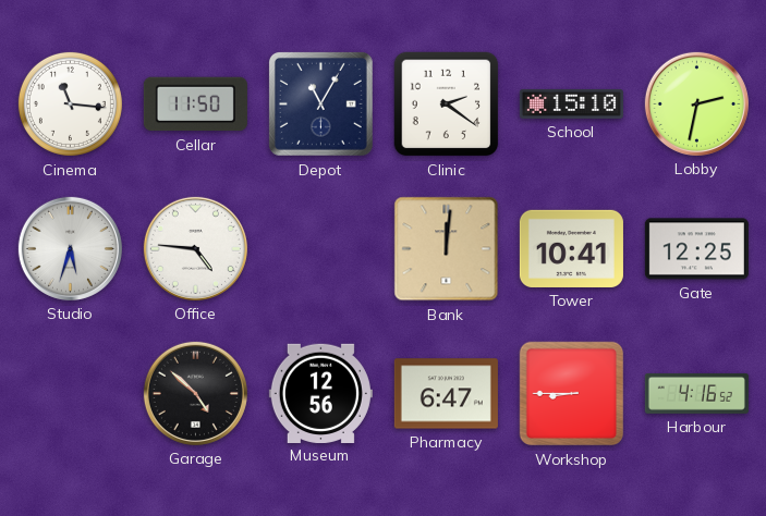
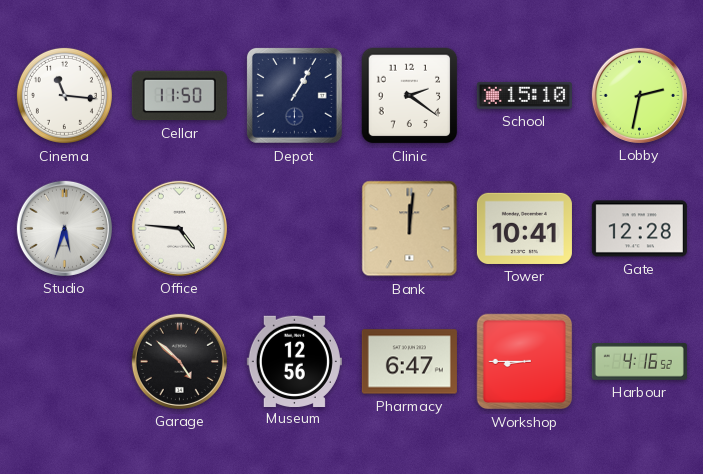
Depot: 11:05 -> 1:05
Gate: 12:25 -> 12:28
